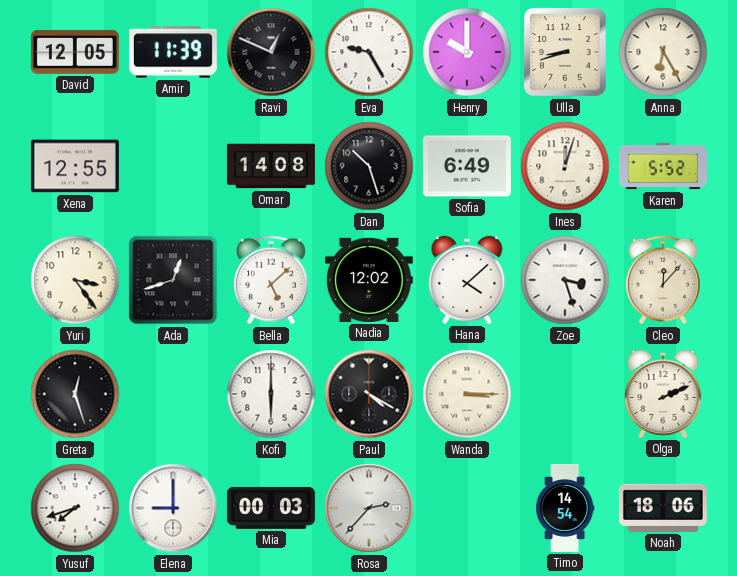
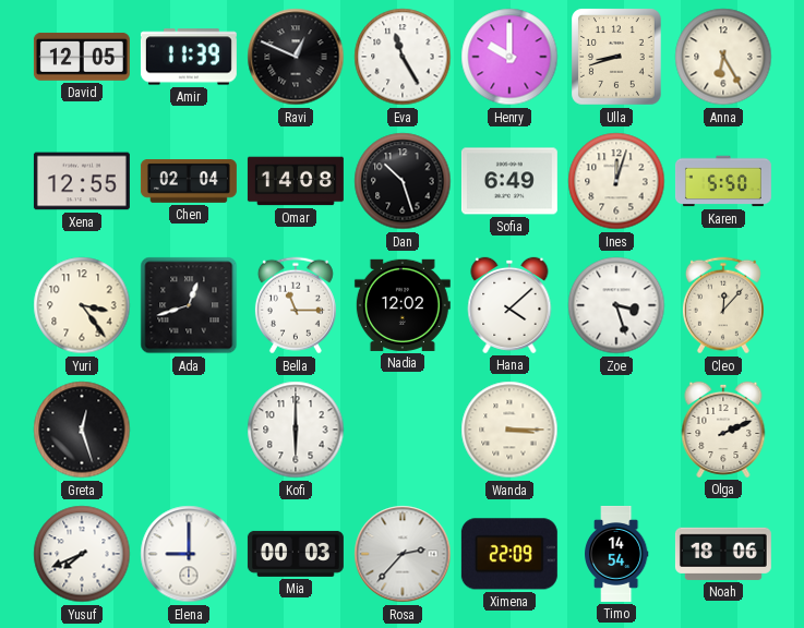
Eva: 9:25 -> 11:25
Chen: none -> 02:04
Karen: 5:52 -> 5:50
Bella: 5:08 -> 11:15
Paul: 4:20 -> none
Yusuf: 7:42 -> 7:41
Ximena: none -> 22:09
